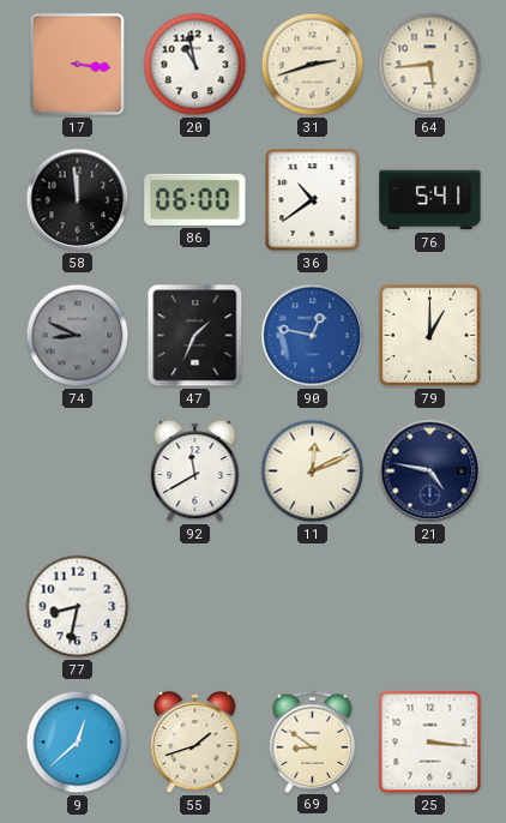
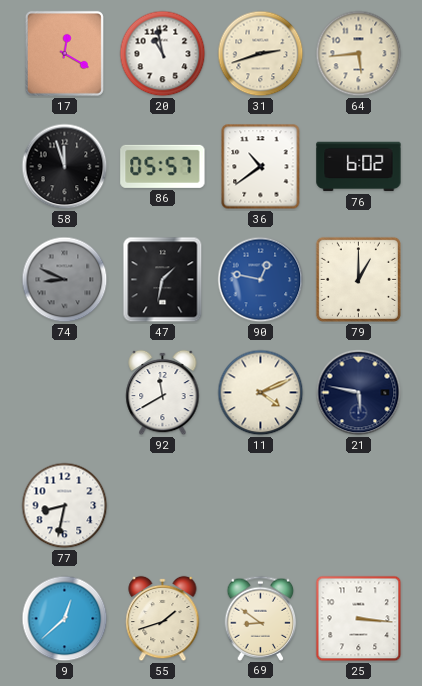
17: 3:16 -> 12:20
58: 11:59 -> 11:57
86: 06:00 -> 05:57
76: 5:41 -> 6:02
47: 1:34 -> 1:32
11: 12:11 -> 4:11
21: 4:47 -> 5:47
